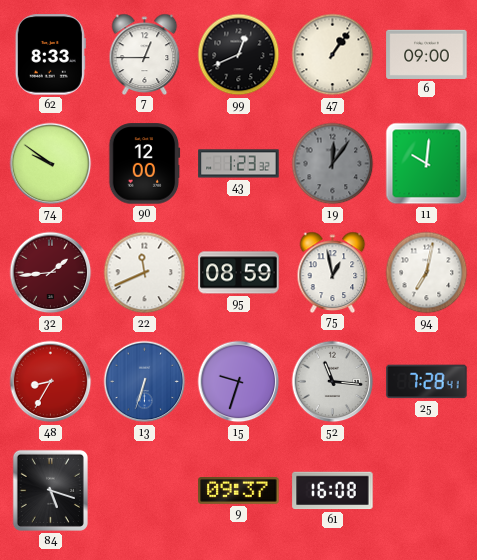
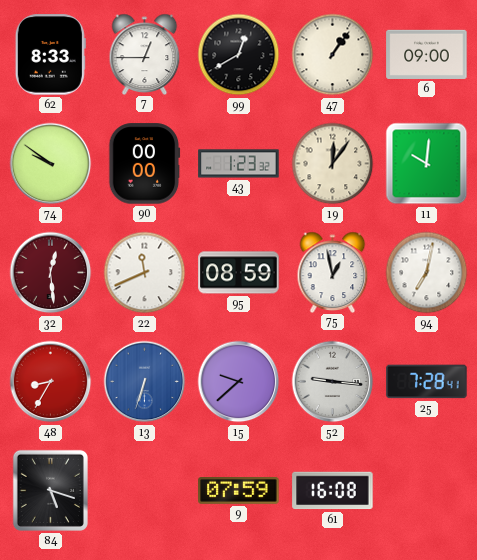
99: 12:41 -> 12:40
90: 12:00 -> 00:00
19 dial: grey -> cream
32: 1:44 -> 12:29
15: 9:33 -> 9:38
52: 11:16 -> 9:16
9: 09:37 -> 07:59
